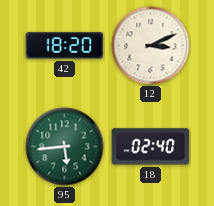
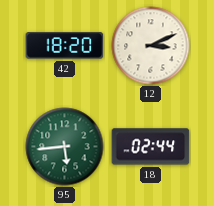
18: 02:40 -> 02:44
